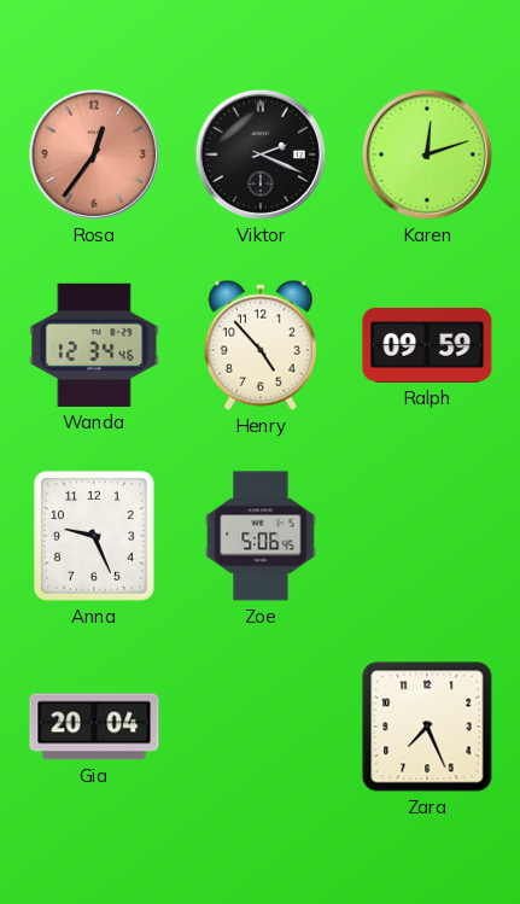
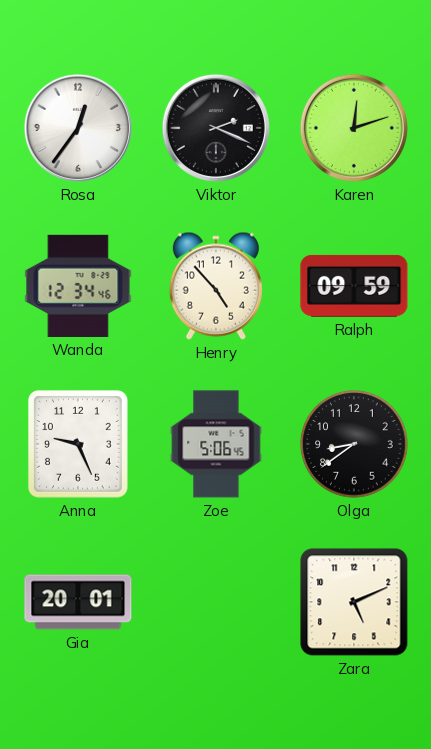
Rosa dial: salmon -> white
Olga: none -> 8:39
Gia: 20:04 -> 20:01
Zara: 7:26 -> 5:11
